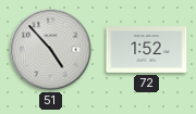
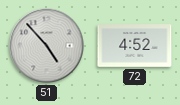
72: 1:52 -> 4:52
